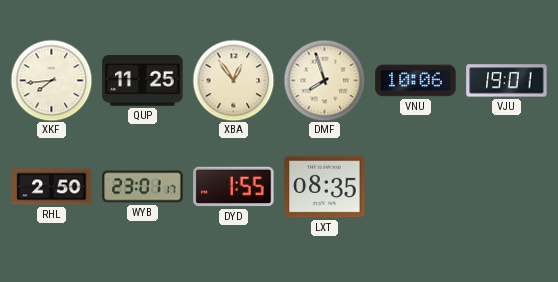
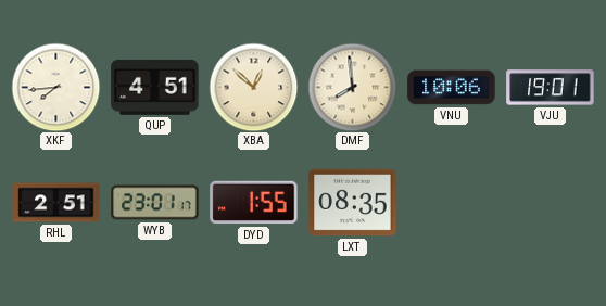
QUP: 11:25 -> 4:51
XBA: 12:54 -> 12:52
DMF: 7:57 -> 7:59
RHL: 2:50 -> 2:51
